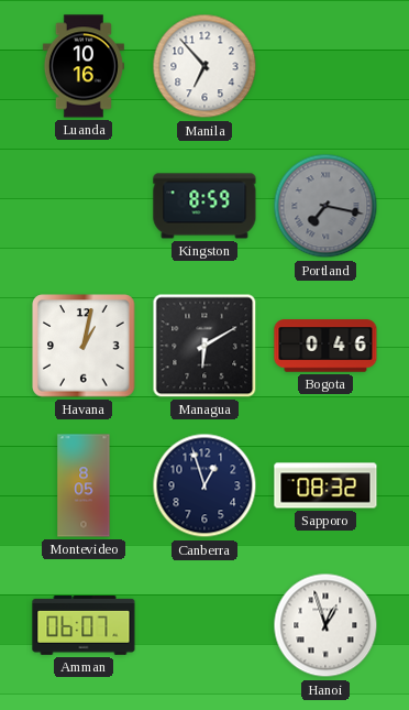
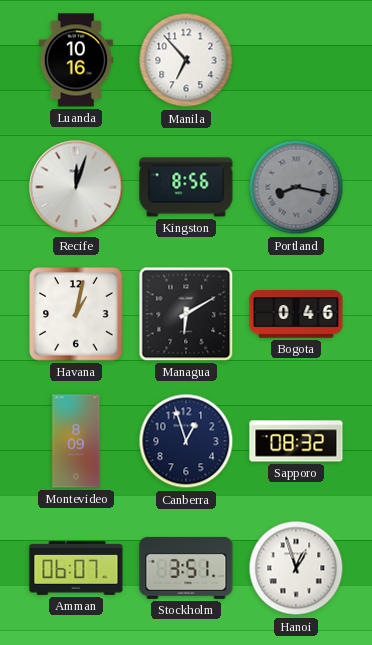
Recife: none -> 12:03
Kingston: 8:59 -> 8:56
Portland: 7:17 -> 8:17
Montevideo: 8:05 -> 8:09
Stockholm: none -> 3:51
